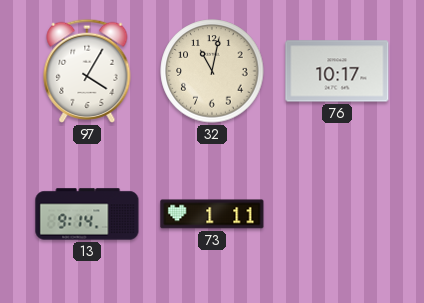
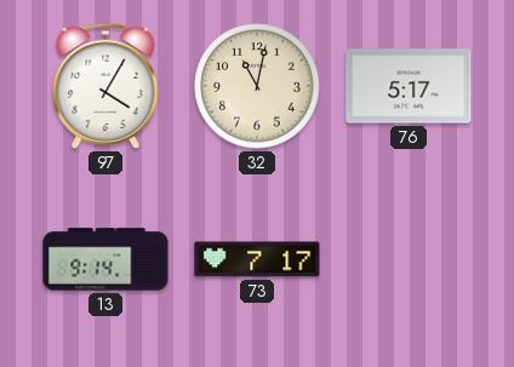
76: 10:17 -> 5:17
73: 1:11 -> 7:17
